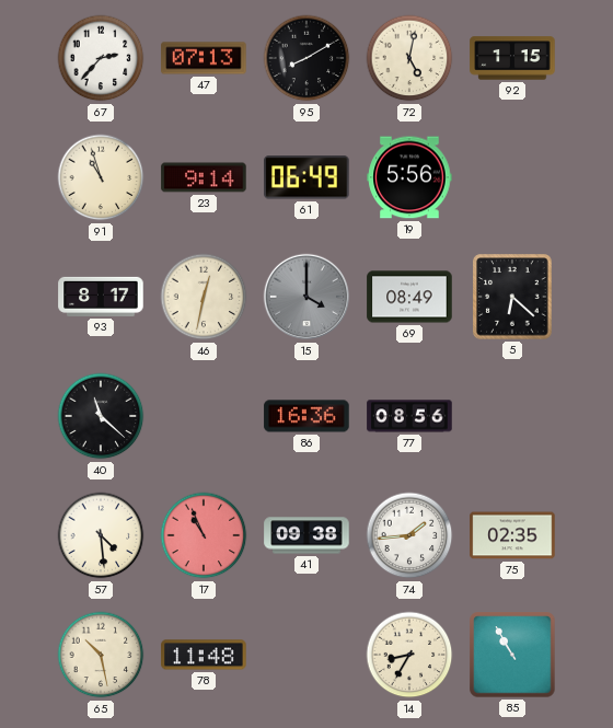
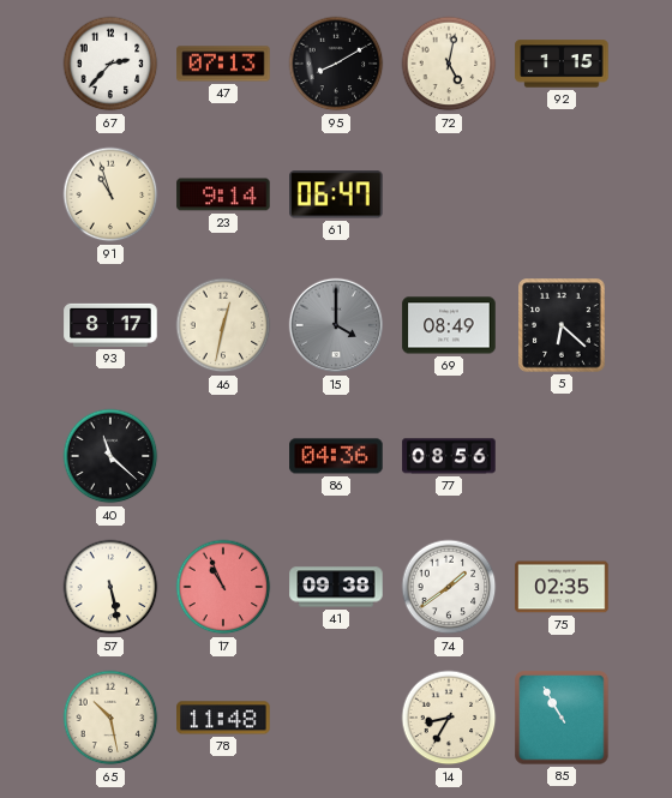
61: 06:49 -> 06:47
19: 5:56 -> none
86: 16:36 -> 04:36
57: 4:29 -> 5:28
74: 1:44 -> 1:39
